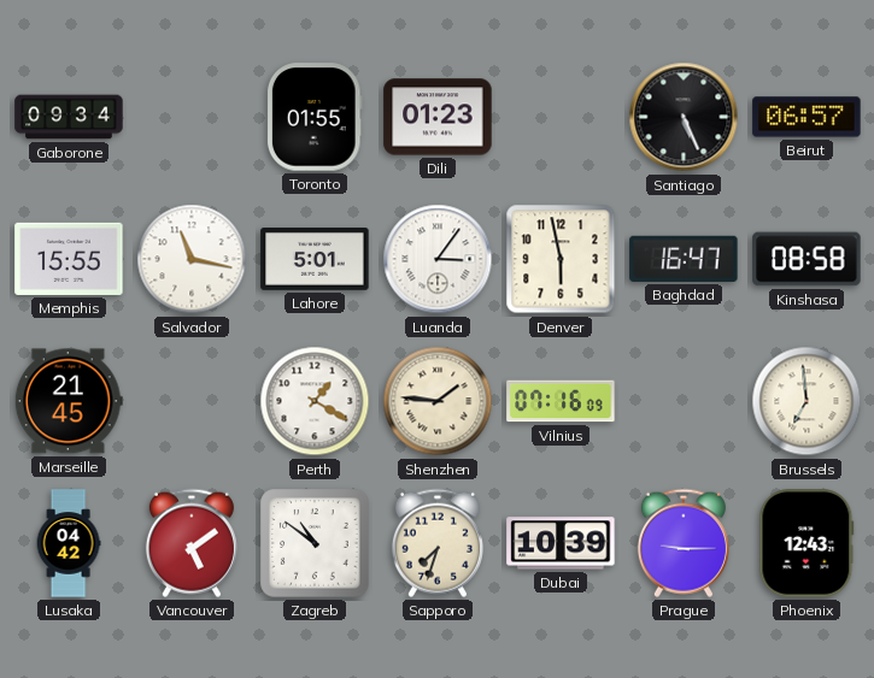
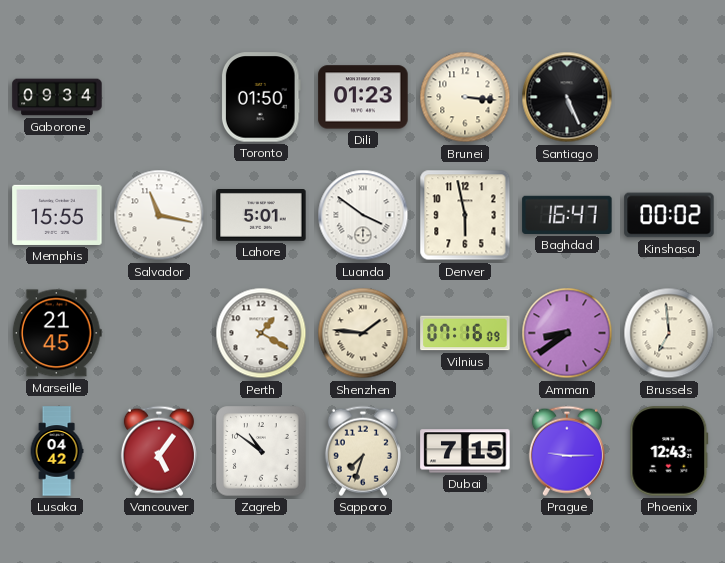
Toronto: 01:55 -> 01:50
Brunei: none -> 3:16
Beirut: 06:57 -> none
Luanda: 3:06 -> 3:51
Kinshasa: 08:58 -> 00:02
Amman: none -> 8:39
Vancouver: 5:09 -> 5:06
Dubai: 10:39 -> 7:15
